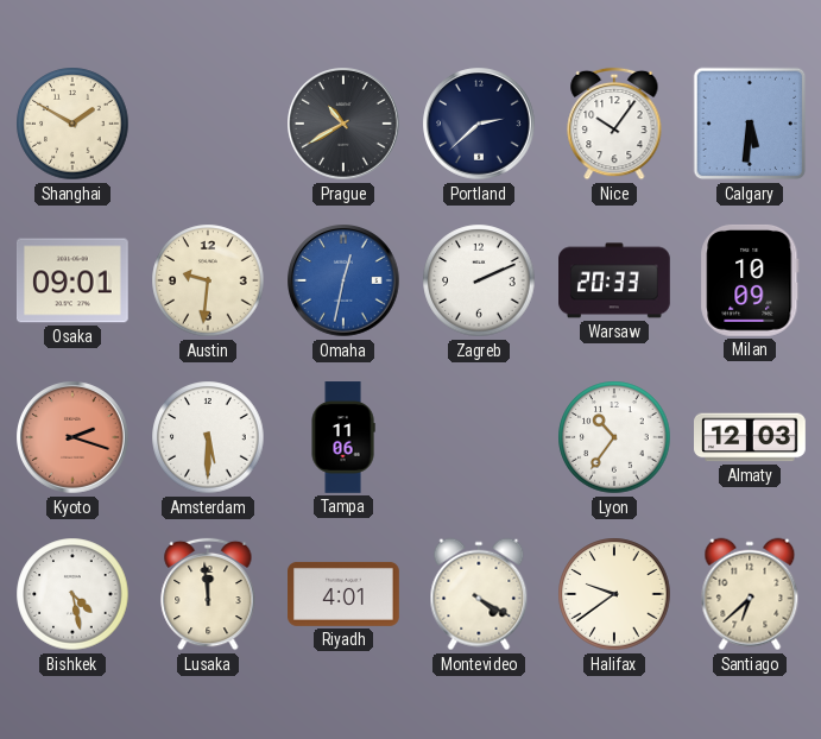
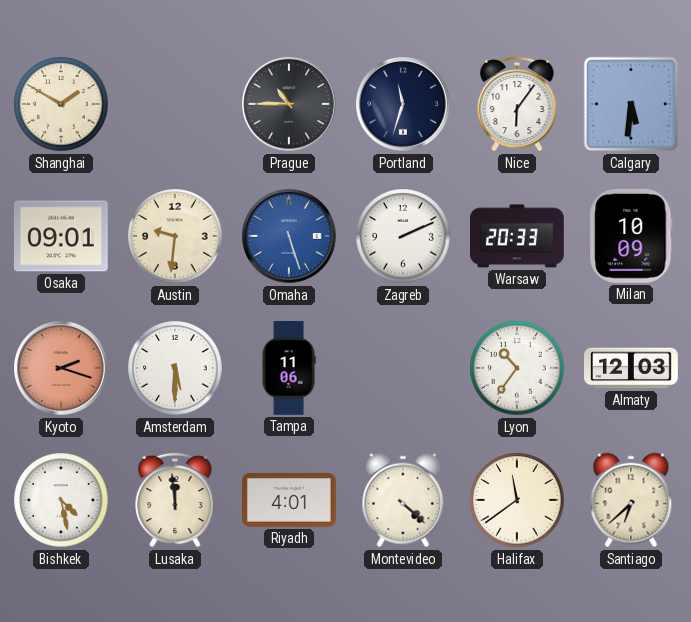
Prague: 10:40 -> 10:45
Portland: 2:38 -> 11:33
Nice: 10:06 -> 6:06
Omaha: 12:32 -> 5:27
Montevideo: 4:20 -> 4:22
Halifax: 9:39 -> 11:39
